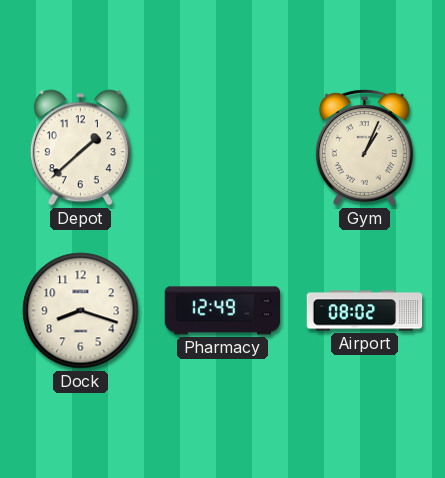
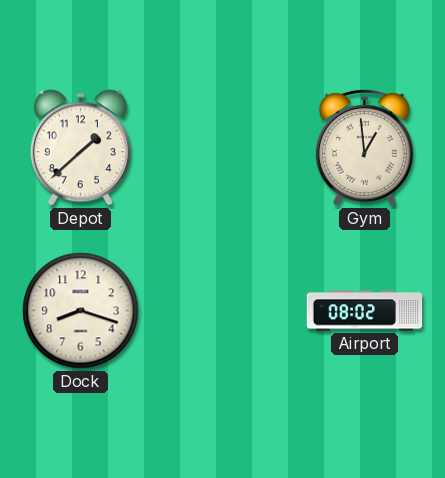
Gym: 1:04 -> 12:59
Pharmacy: 12:49 -> none
